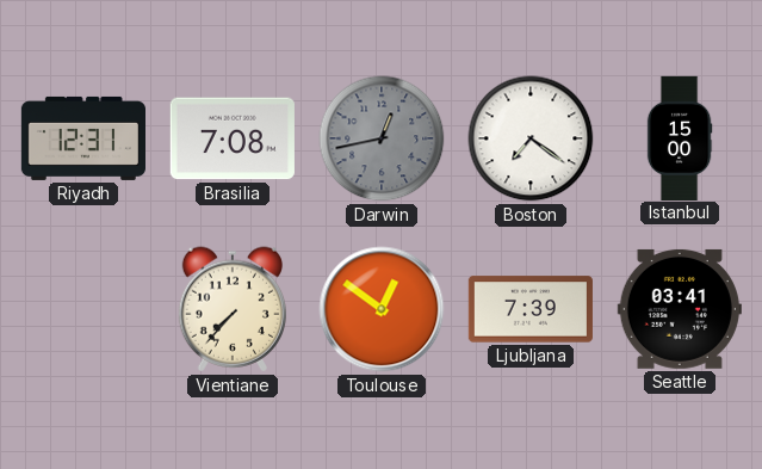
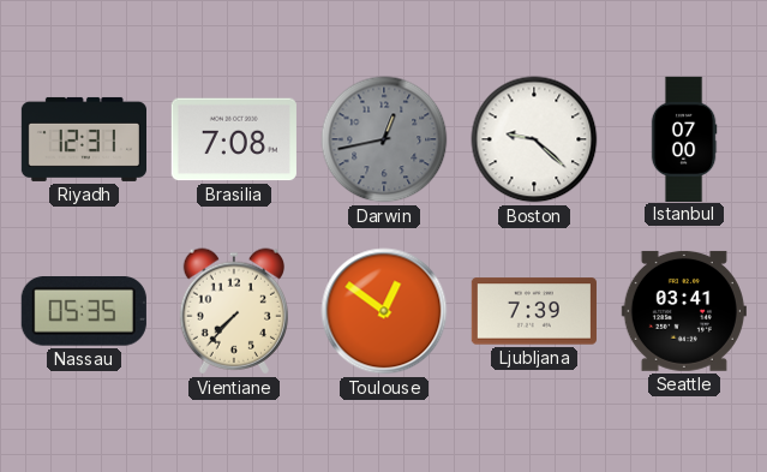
Boston: 7:21 -> 9:22
Istanbul: 15:00 -> 07:00
Nassau: none -> 05:35
